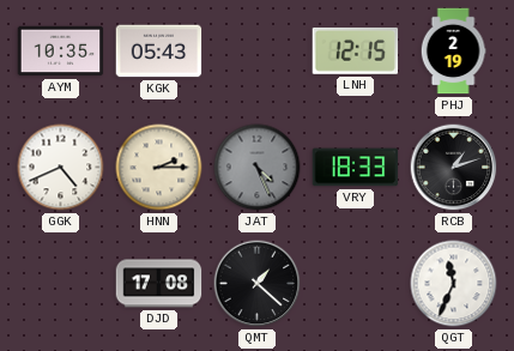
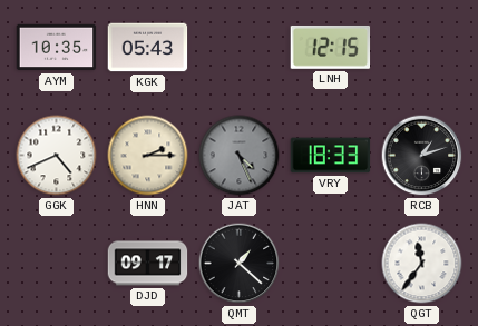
PHJ: 2:19 -> none
DJD: 17:08 -> 09:17
QGT: 11:34 -> 11:36
